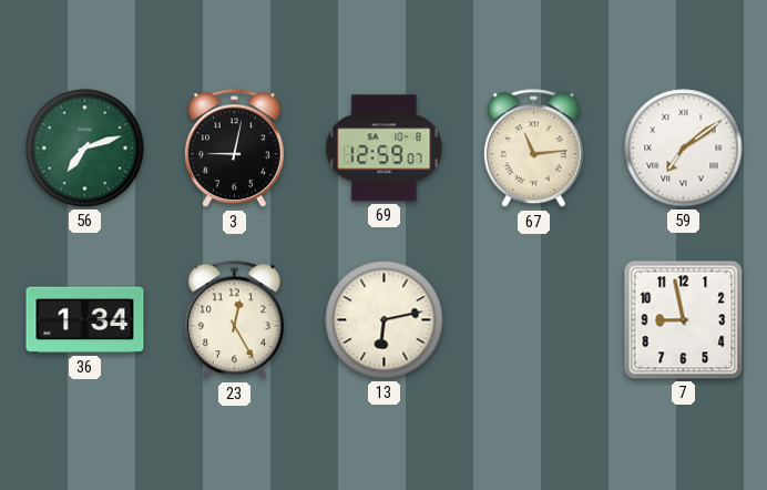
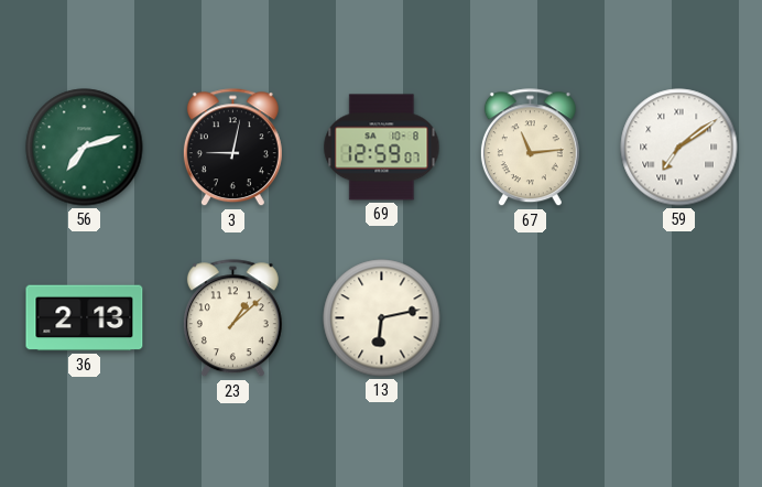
36: 1:34 -> 2:13
23: 12:25 -> 1:08
7: 8:58 -> none
